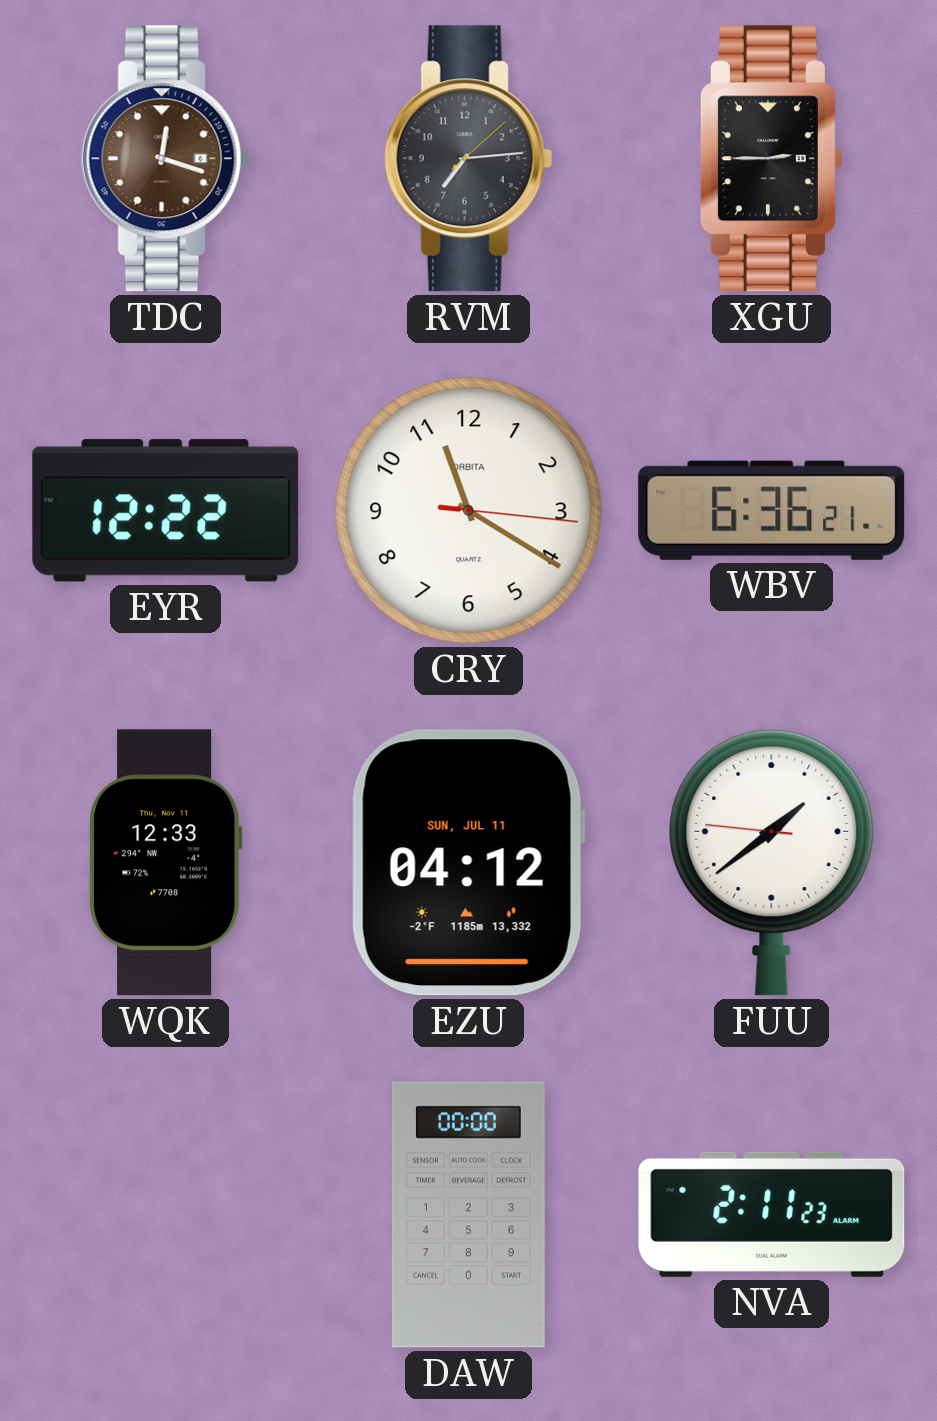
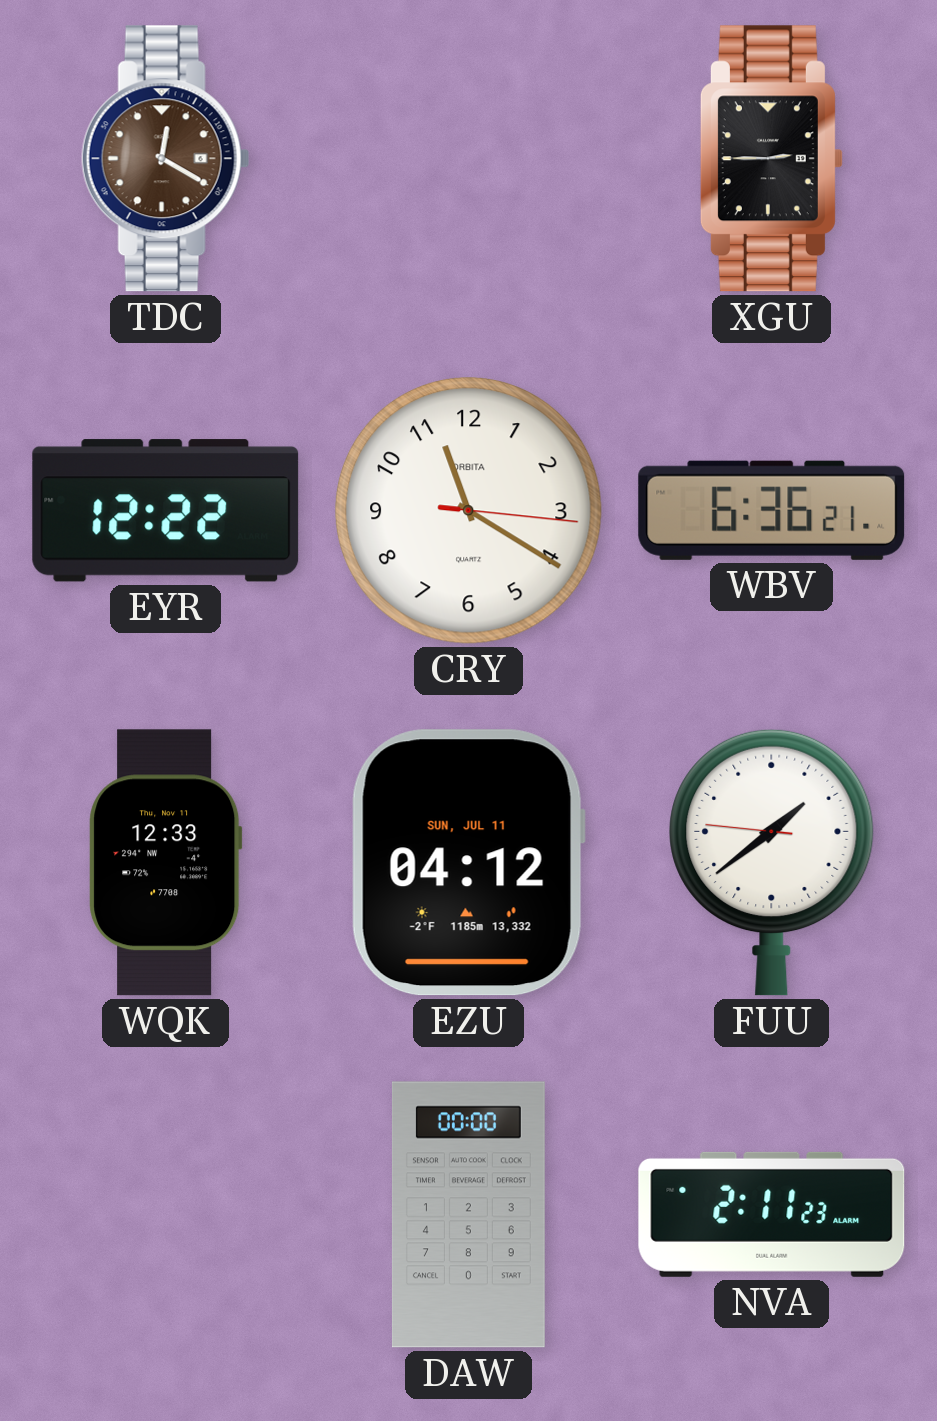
TDC: 12:18 -> 12:20
RVM: 7:14 -> none
